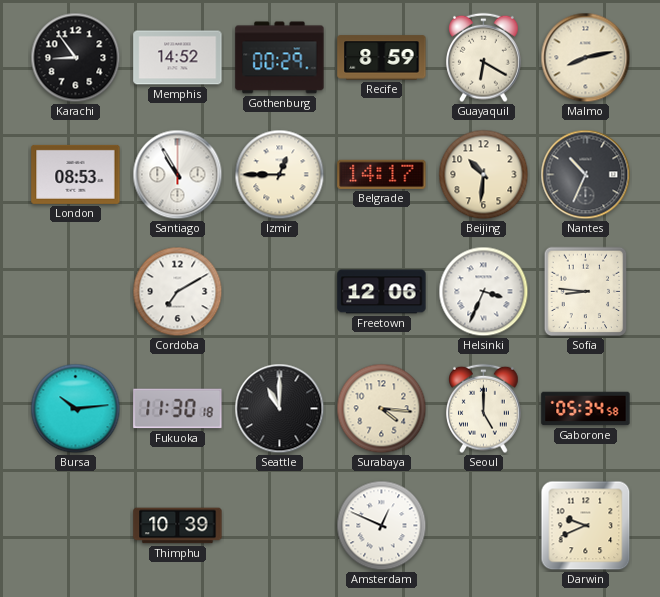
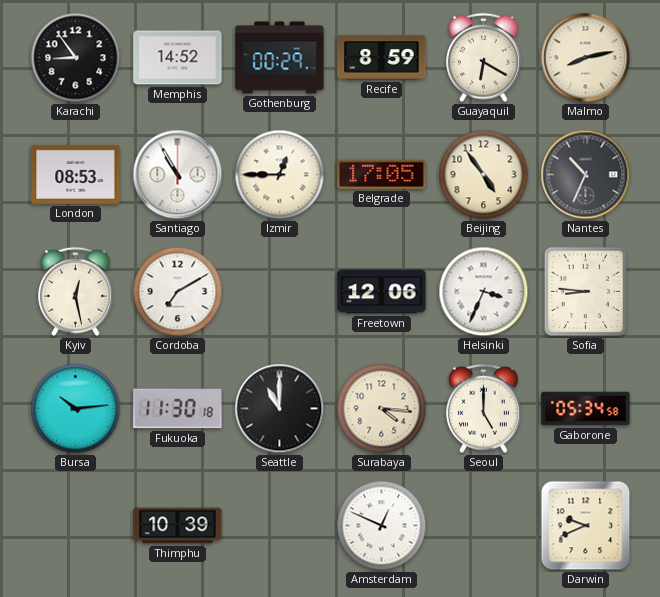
Belgrade: 14:17 -> 17:05
Beijing: 10:31 -> 4:54
Kyiv: none -> 12:28
